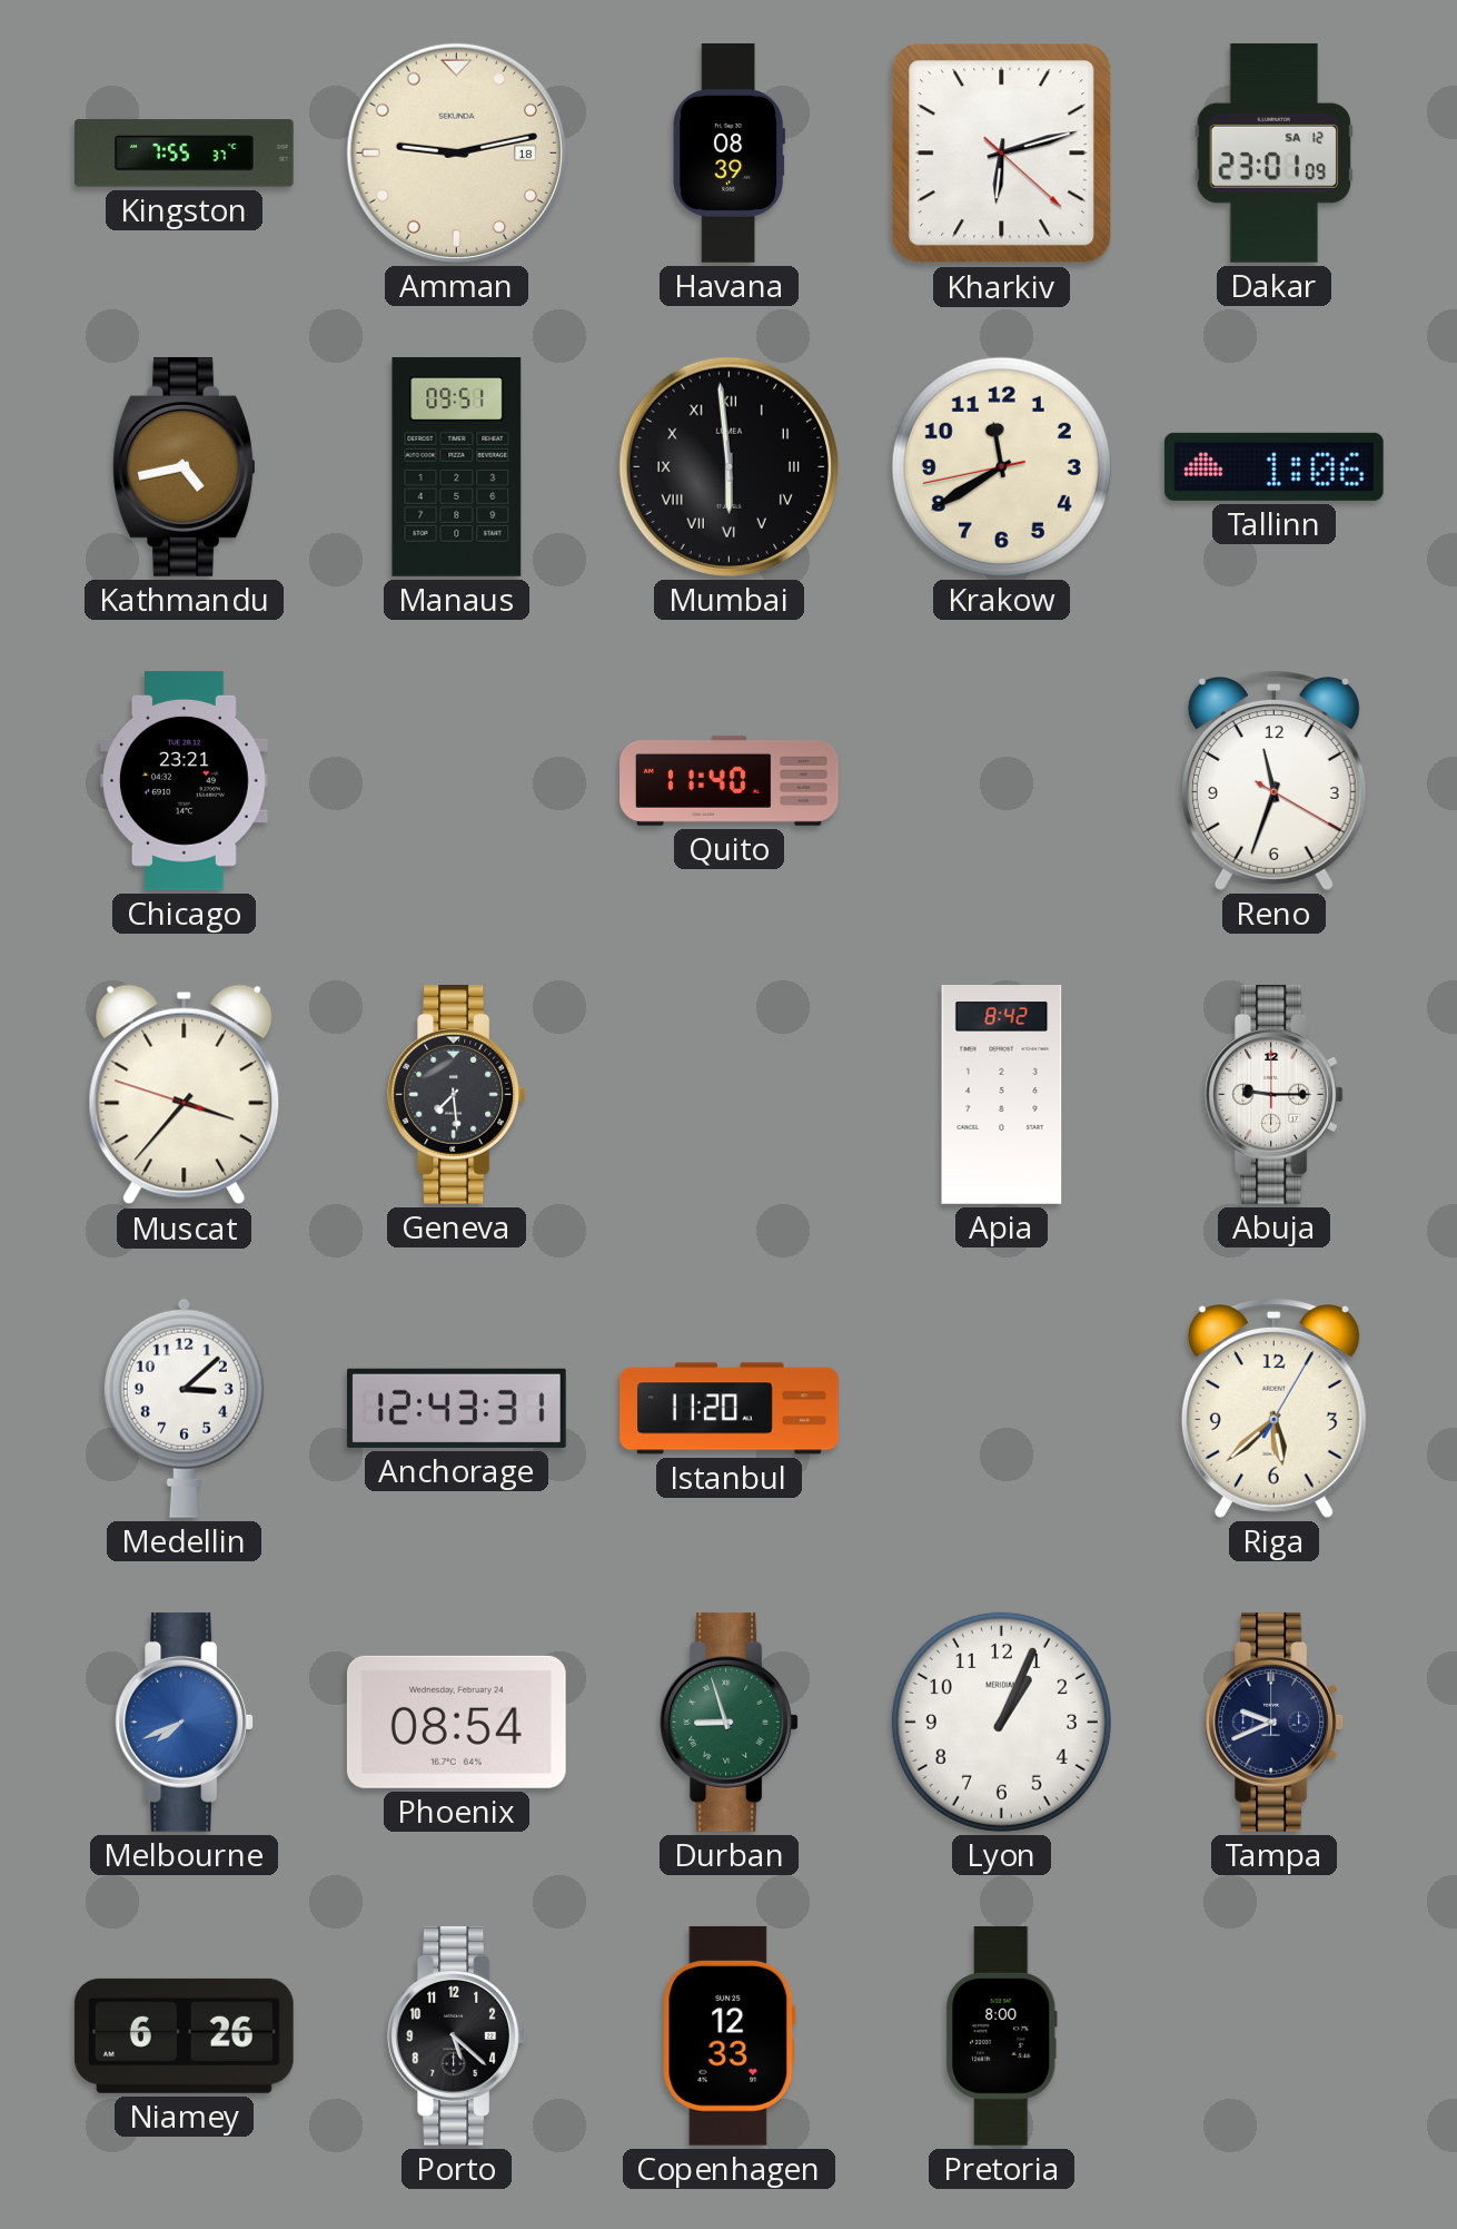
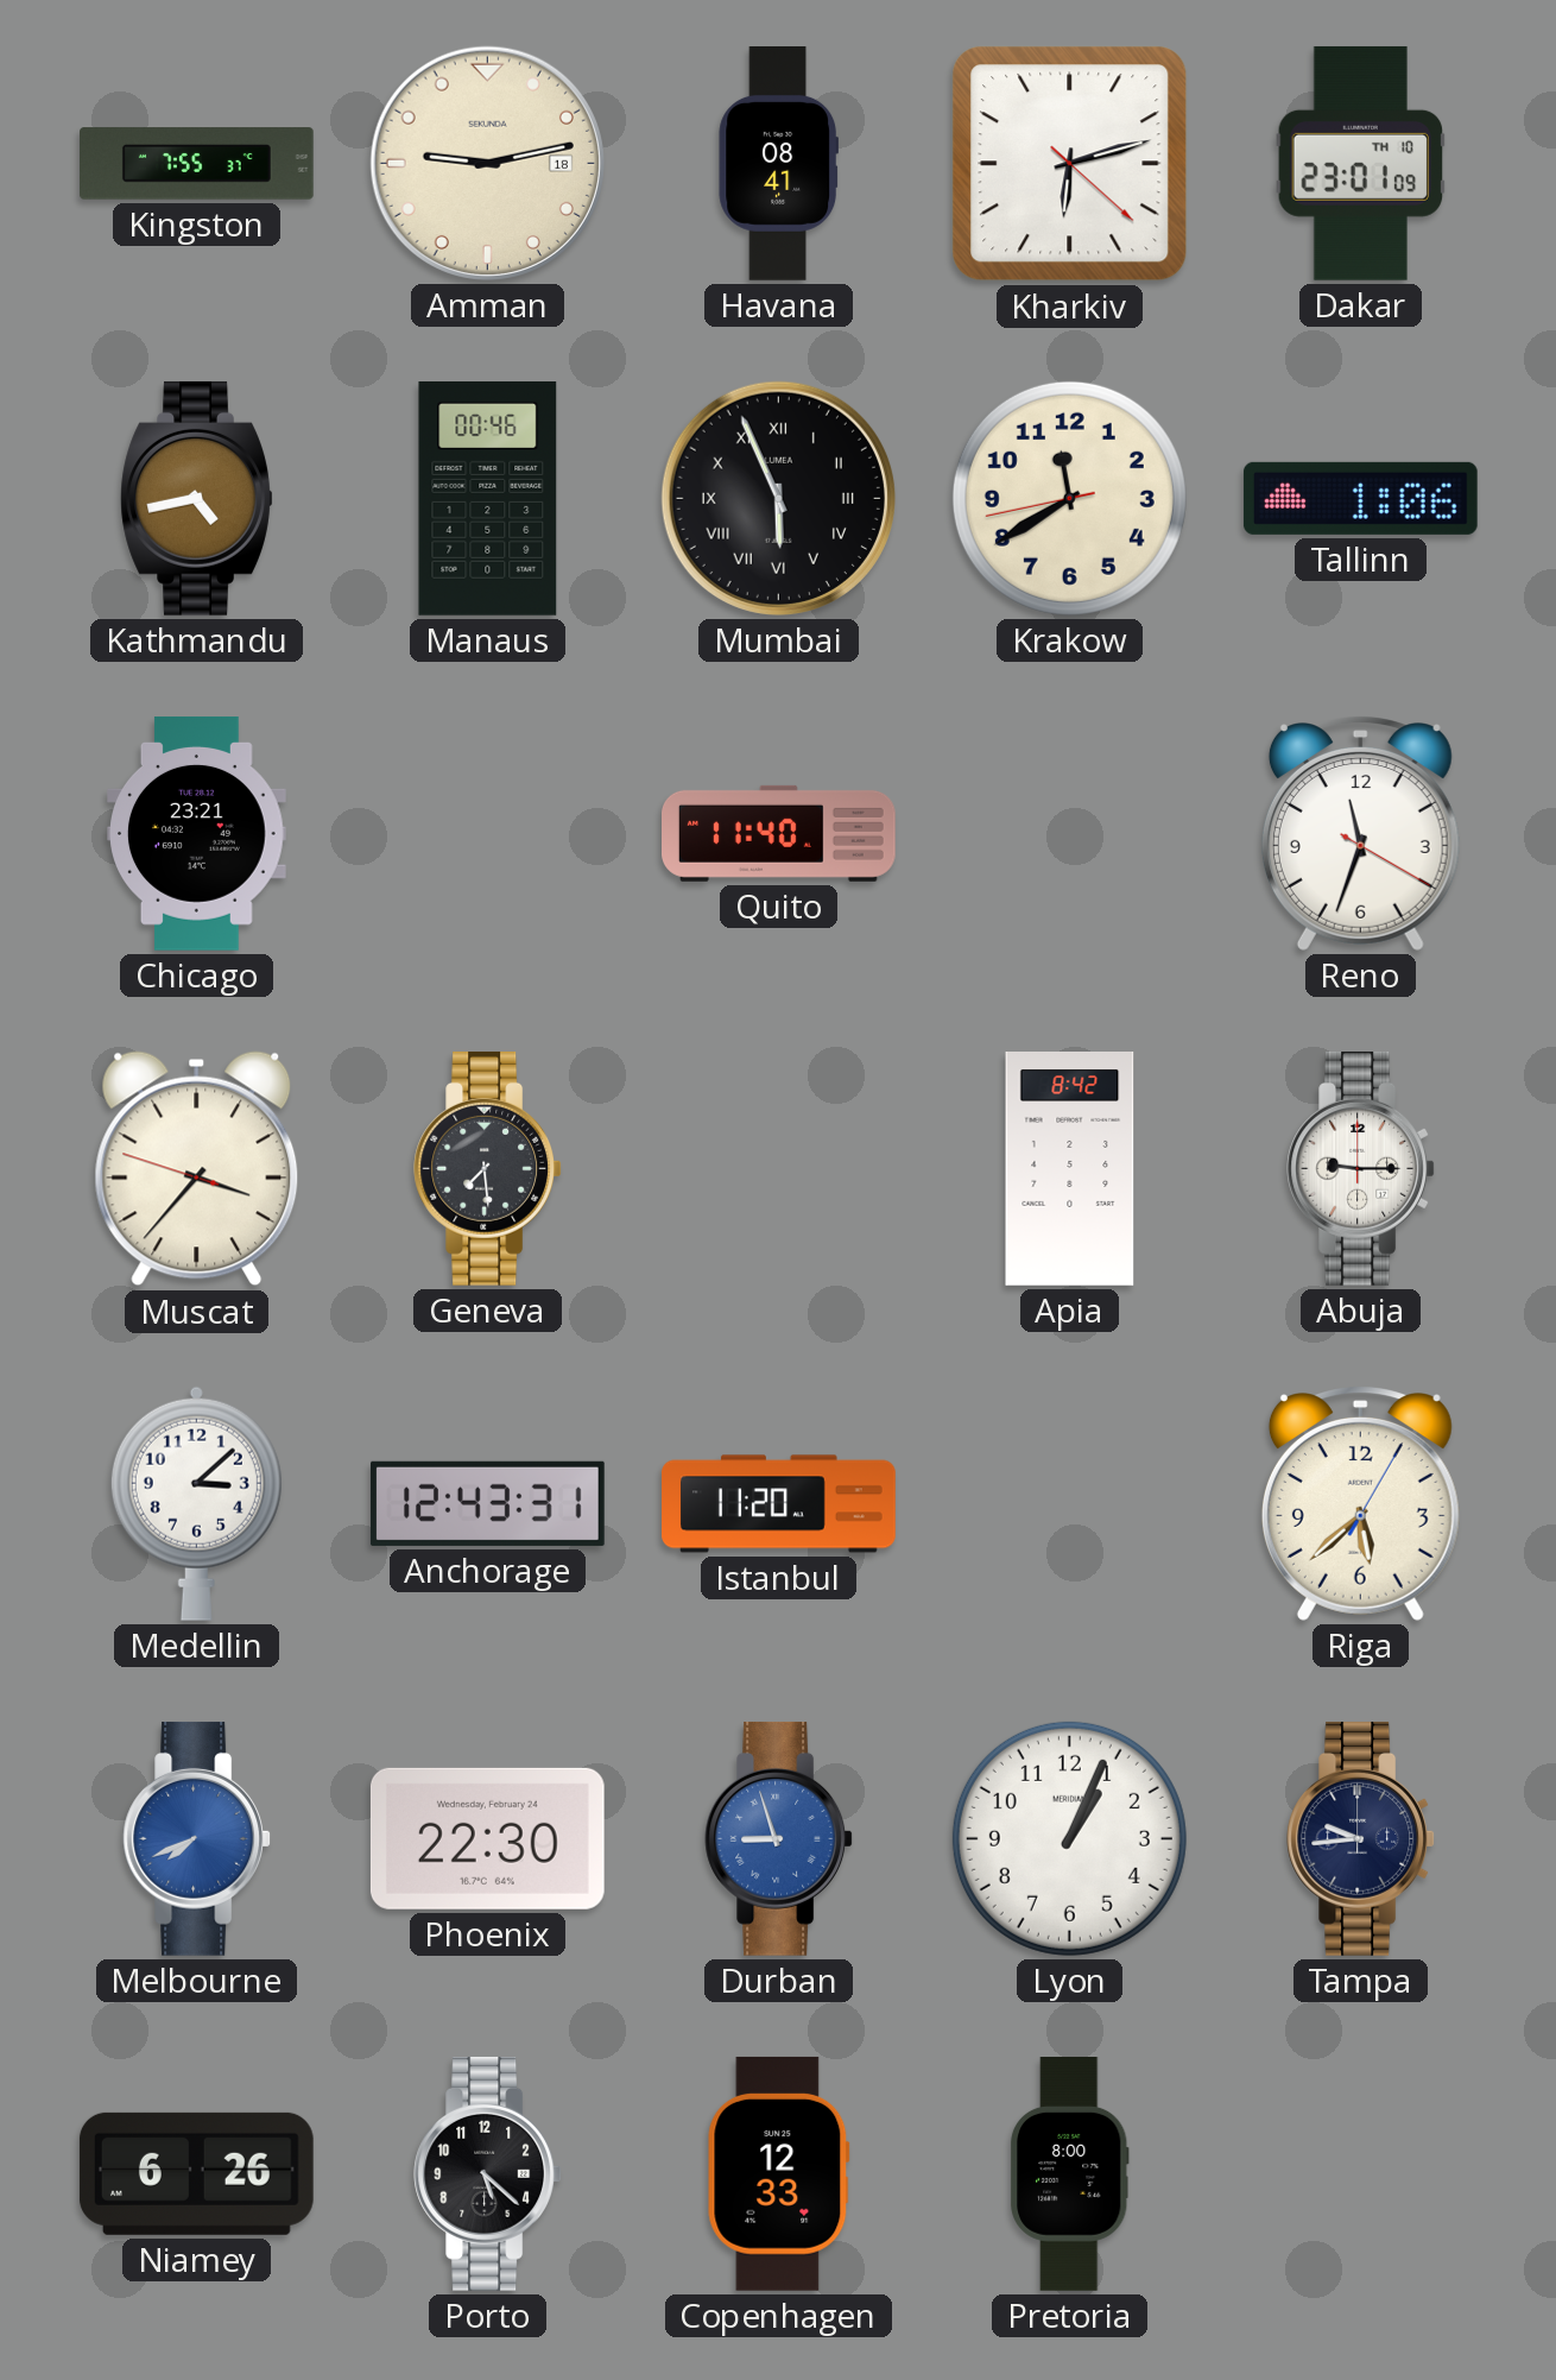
Havana: 08:39 -> 08:41
Dakar date: SA 12 -> TH 10
Manaus: 09:51 -> 00:46
Mumbai: 5:59 -> 5:56
Phoenix: 08:54 -> 22:30
Durban dial: green -> blue
Tampa: 9:41 -> 9:44
